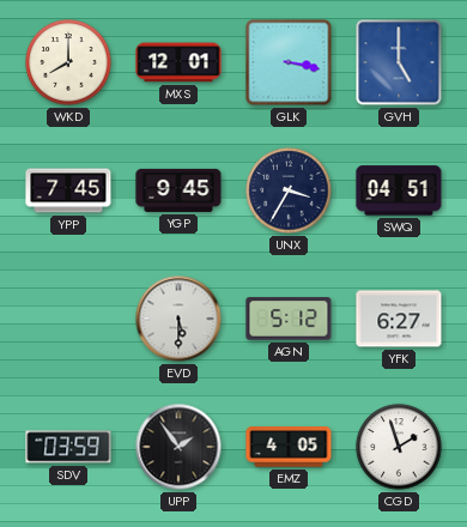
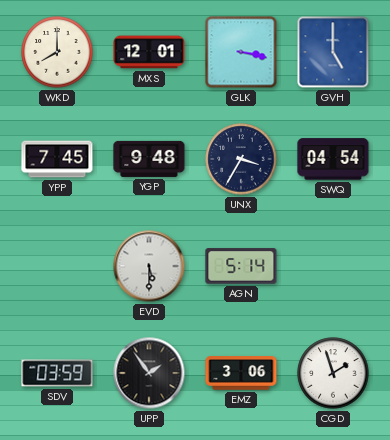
YGP: 9:45 -> 9:48
SWQ: 04:51 -> 04:54
AGN: 5:12 -> 5:14
YFK: 6:27 -> none
EMZ: 4:05 -> 3:06
